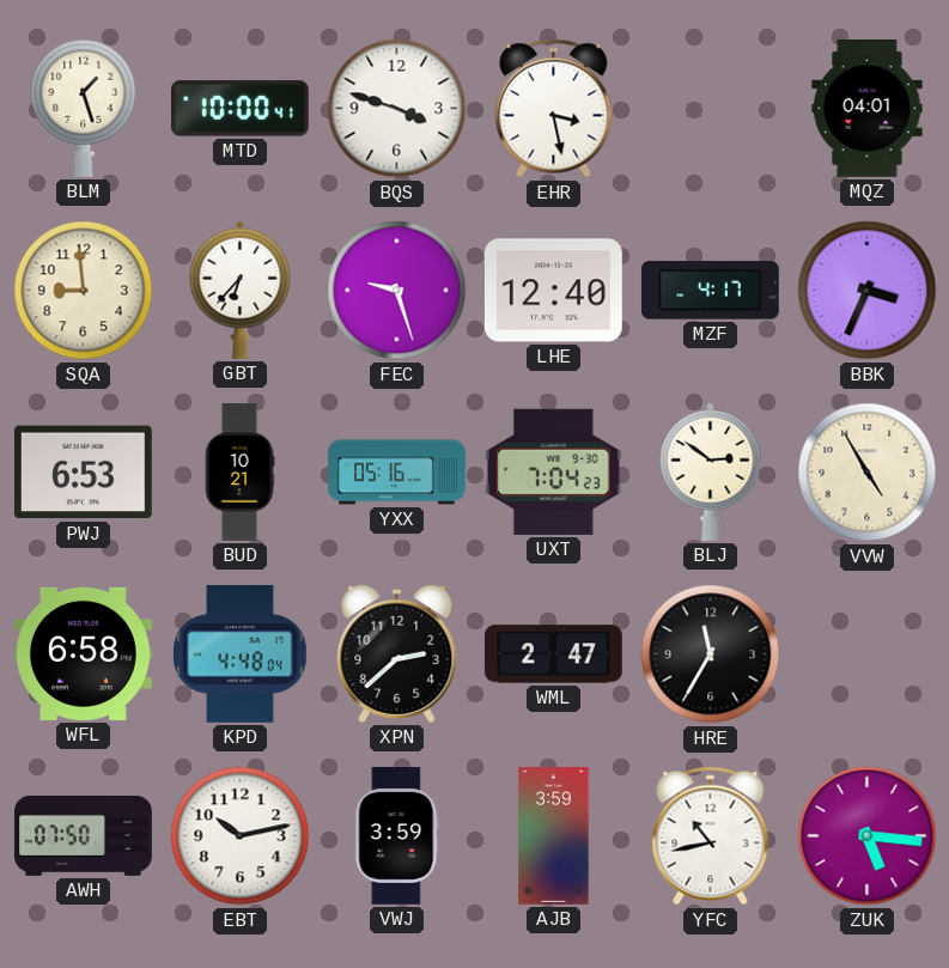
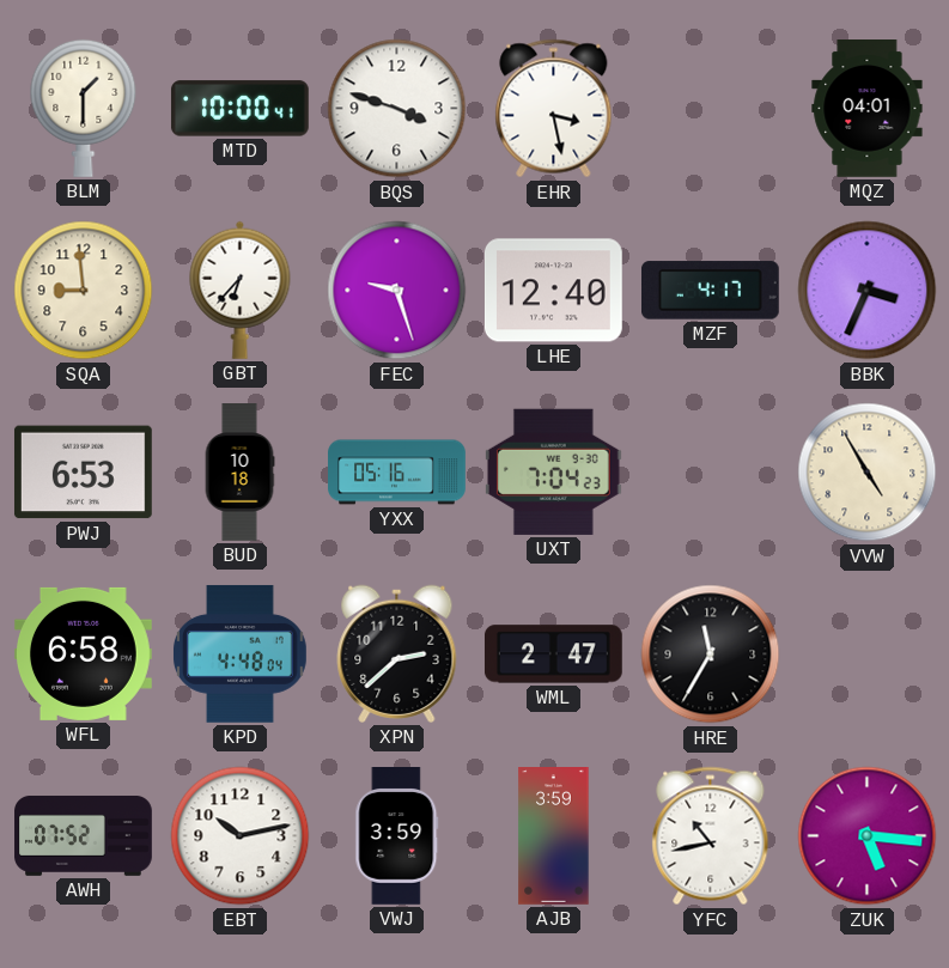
BLM: 1:27 -> 1:30
BUD: 10:21 -> 10:18
BLJ: 2:51 -> none
AWH: 07:50 -> 07:52
